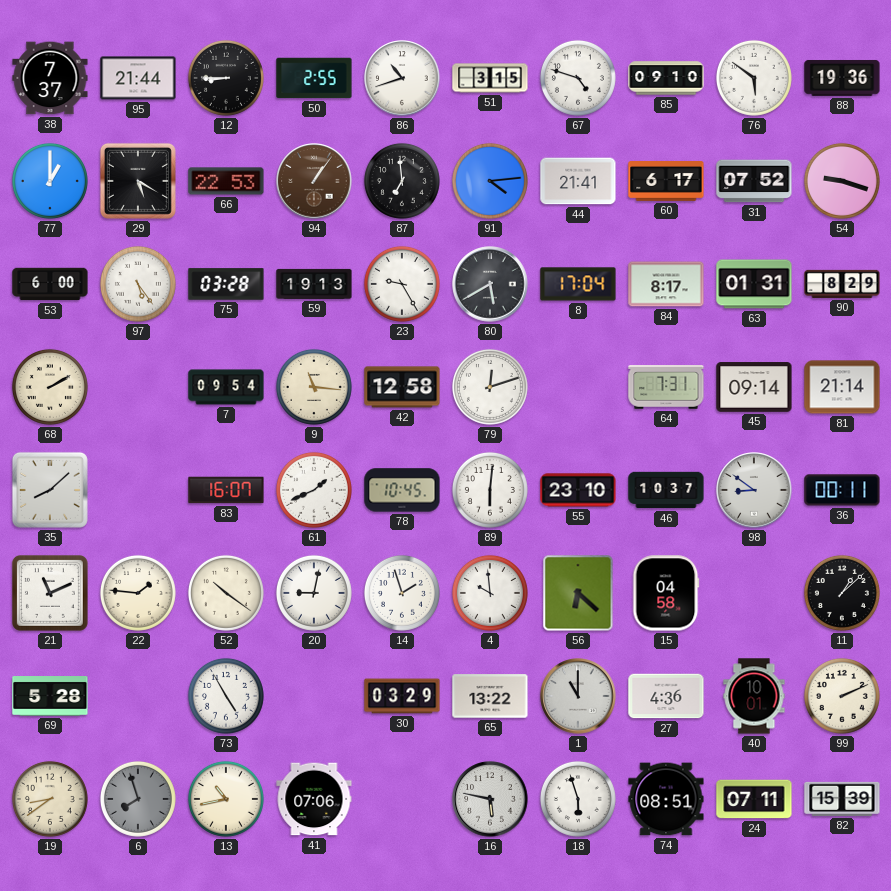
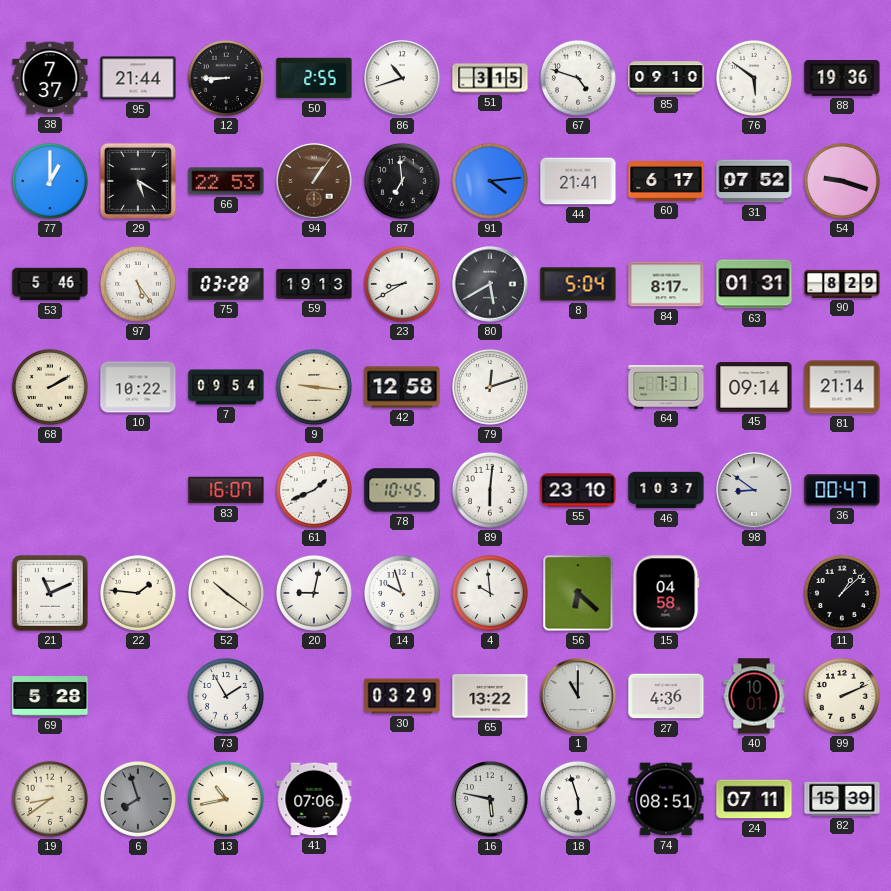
53: 6:00 -> 5:46
23: 9:25 -> 8:40
8: 17:04 -> 5:04
10: none -> 10:22
9: 11:16 -> 9:16
35: 8:08 -> none
36: 00:11 -> 00:47
14: 1:57 -> 9:57
73: 4:55 -> 1:55
